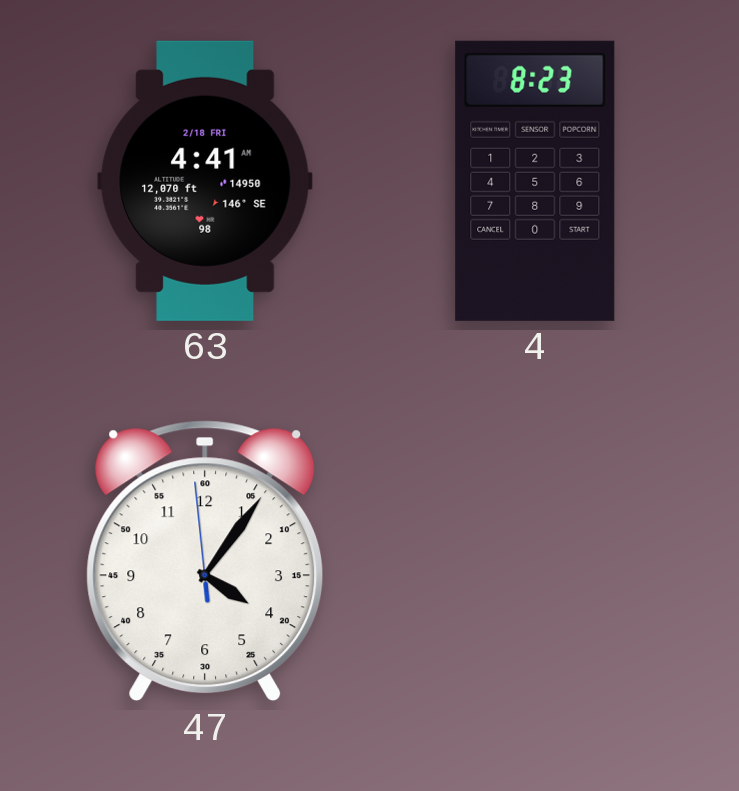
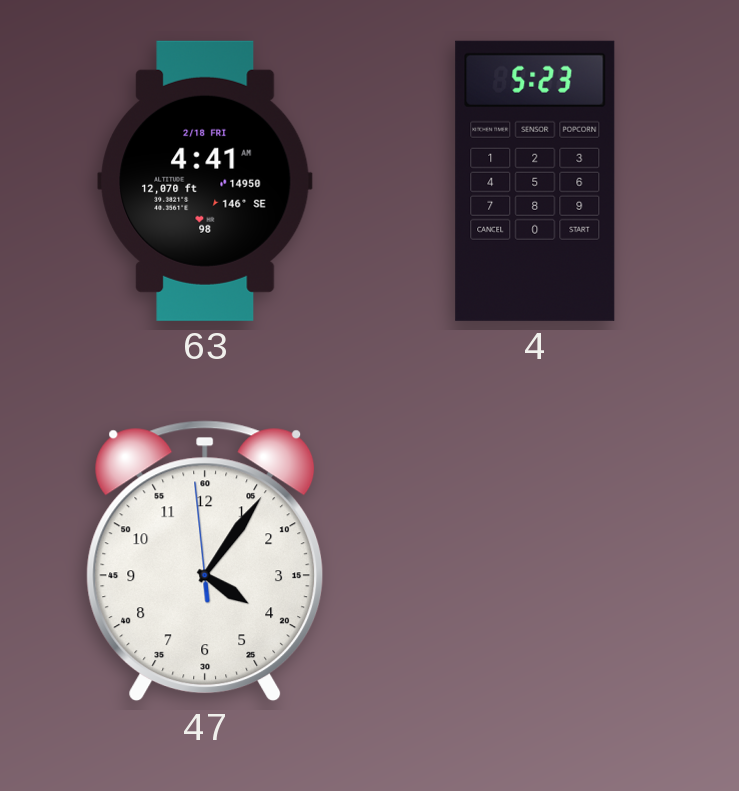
4: 8:23 -> 5:23
